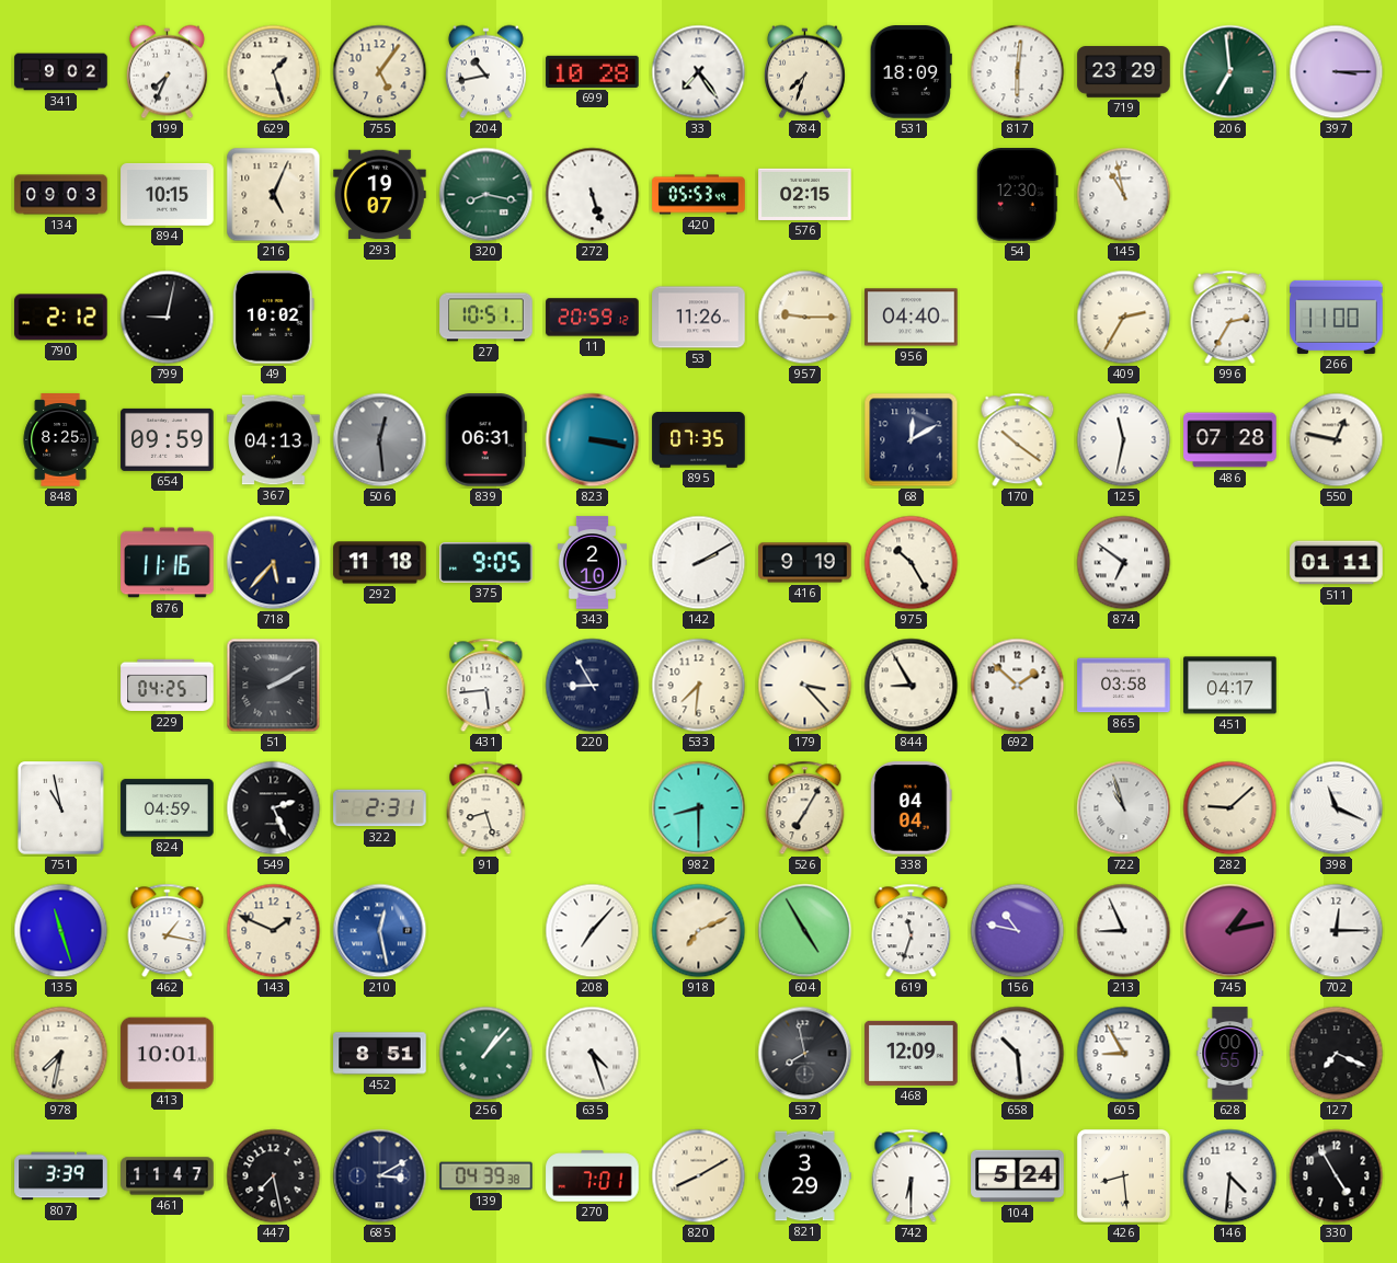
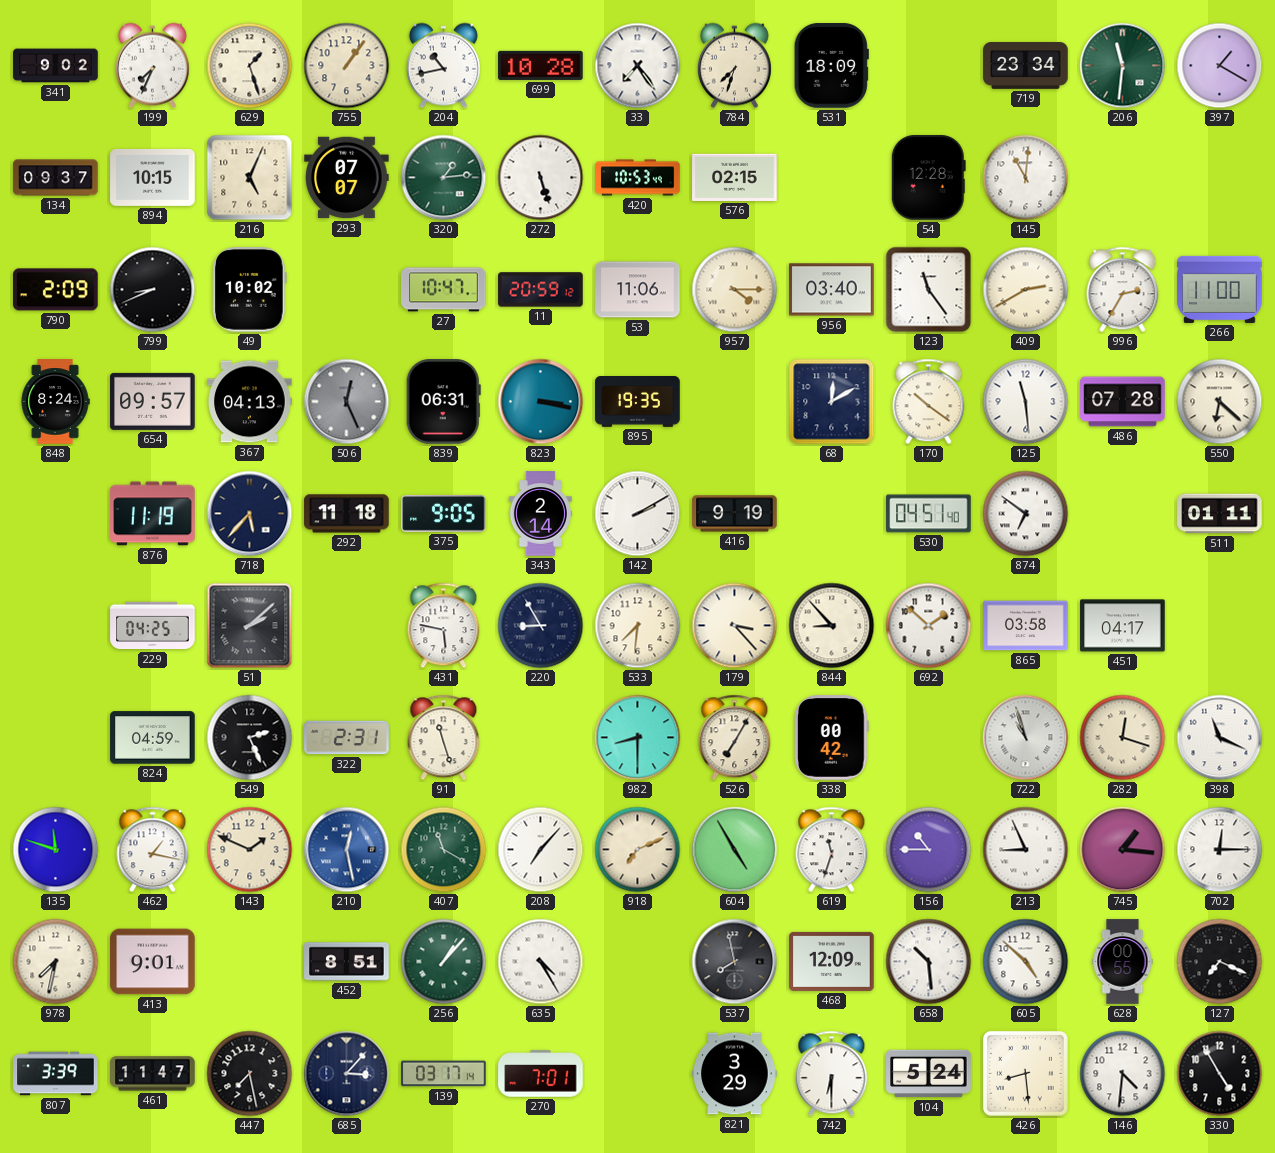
755: 5:06 -> 1:06
817: 6:01 -> none
719: 23:29 -> 23:34
206: 6:59 -> 11:31
397: 3:15 -> 1:20
134: 09:03 -> 09:37
293: 19:07 -> 07:07
320: 8:17 -> 1:14
420: 05:53 -> 10:53
54: 12:30 -> 12:28
145: 10:58 -> 11:01
790: 2:12 -> 2:09
799: 9:02 -> 8:41
27: 10:51 -> 10:47
53: 11:26 -> 11:06
957: 9:15 -> 4:15
956: 04:40 -> 03:40
123: none -> 11:24
409: 2:35 -> 2:40
848: 8:25 -> 8:24
654: 09:59 -> 09:57
506: 12:29 -> 12:26
895: 07:35 -> 19:35
125: 11:32 -> 11:29
550: 12:47 -> 6:22
876: 11:16 -> 11:19
343: 2:10 -> 2:14
975: 10:25 -> none
530: none -> 04:51
51: 2:10 -> 2:08
431: 5:44 -> 5:47
844: 8:55 -> 8:53
751: 10:58 -> none
91: 8:27 -> 11:27
338: 04:04 -> 00:42
282: 9:08 -> 12:18
135: 11:27 -> 11:48
407: none -> 11:20
156: 10:47 -> 10:45
745: 1:13 -> 1:16
413: 10:01 -> 9:01
635: 4:27 -> 4:25
605: 8:55 -> 4:52
685: 3:10 -> 3:07
139: 04:39 -> 03:17
820: 8:10 -> none
